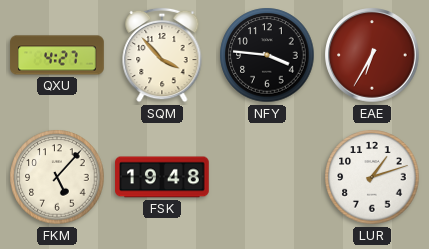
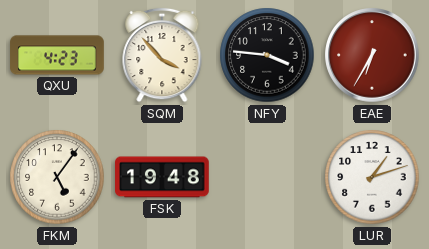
QXU: 4:27 -> 4:23
FKM: 5:07 -> 5:06
